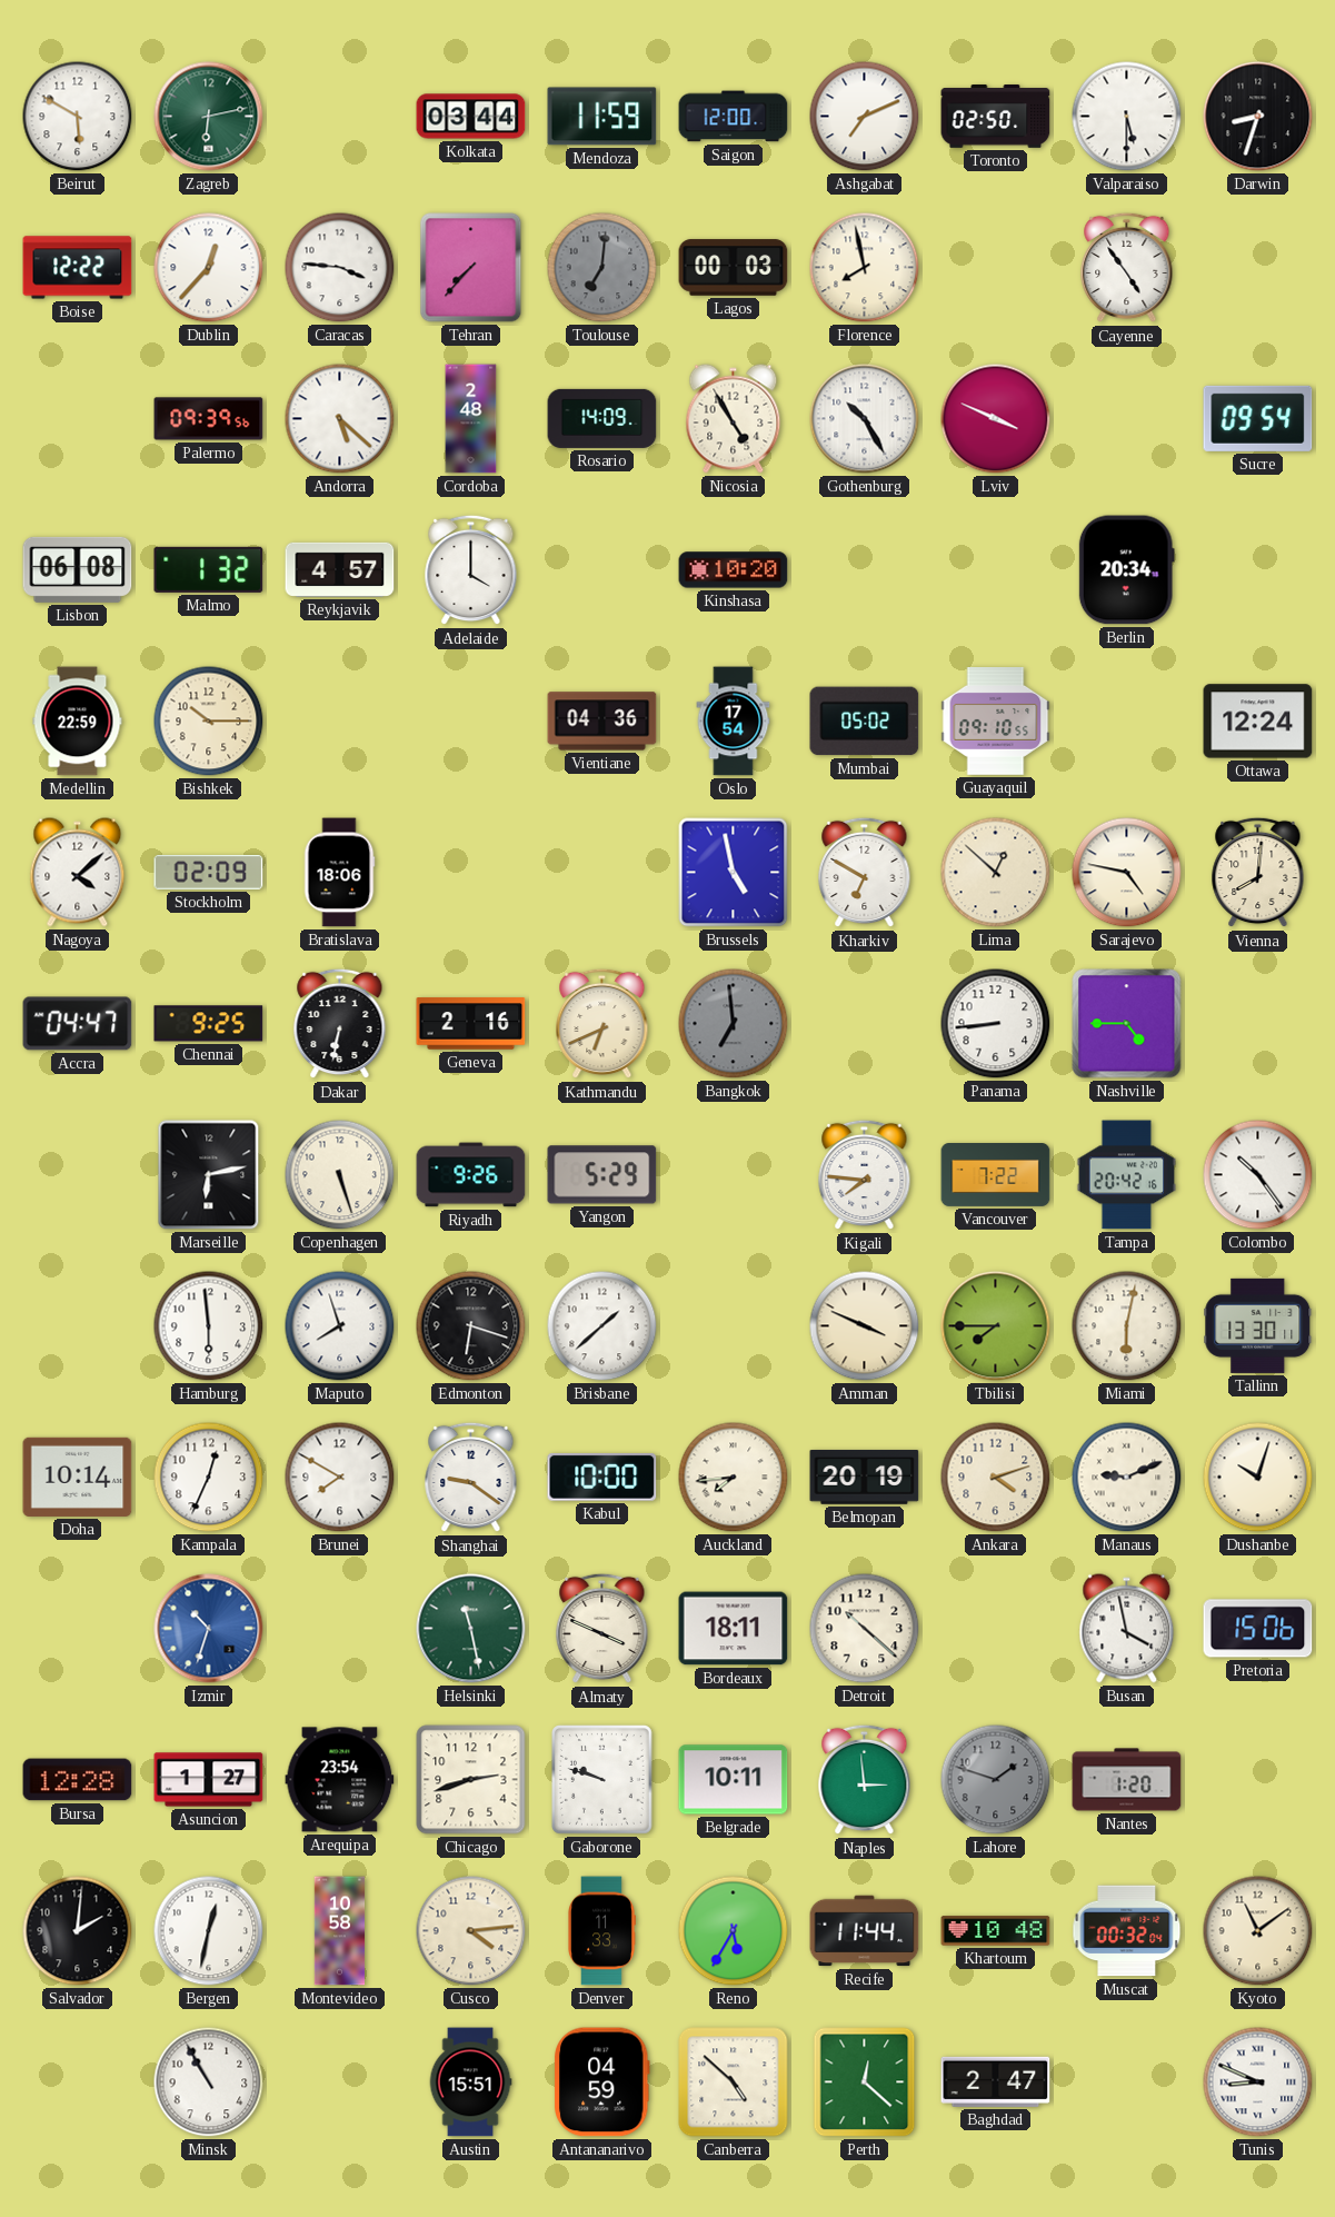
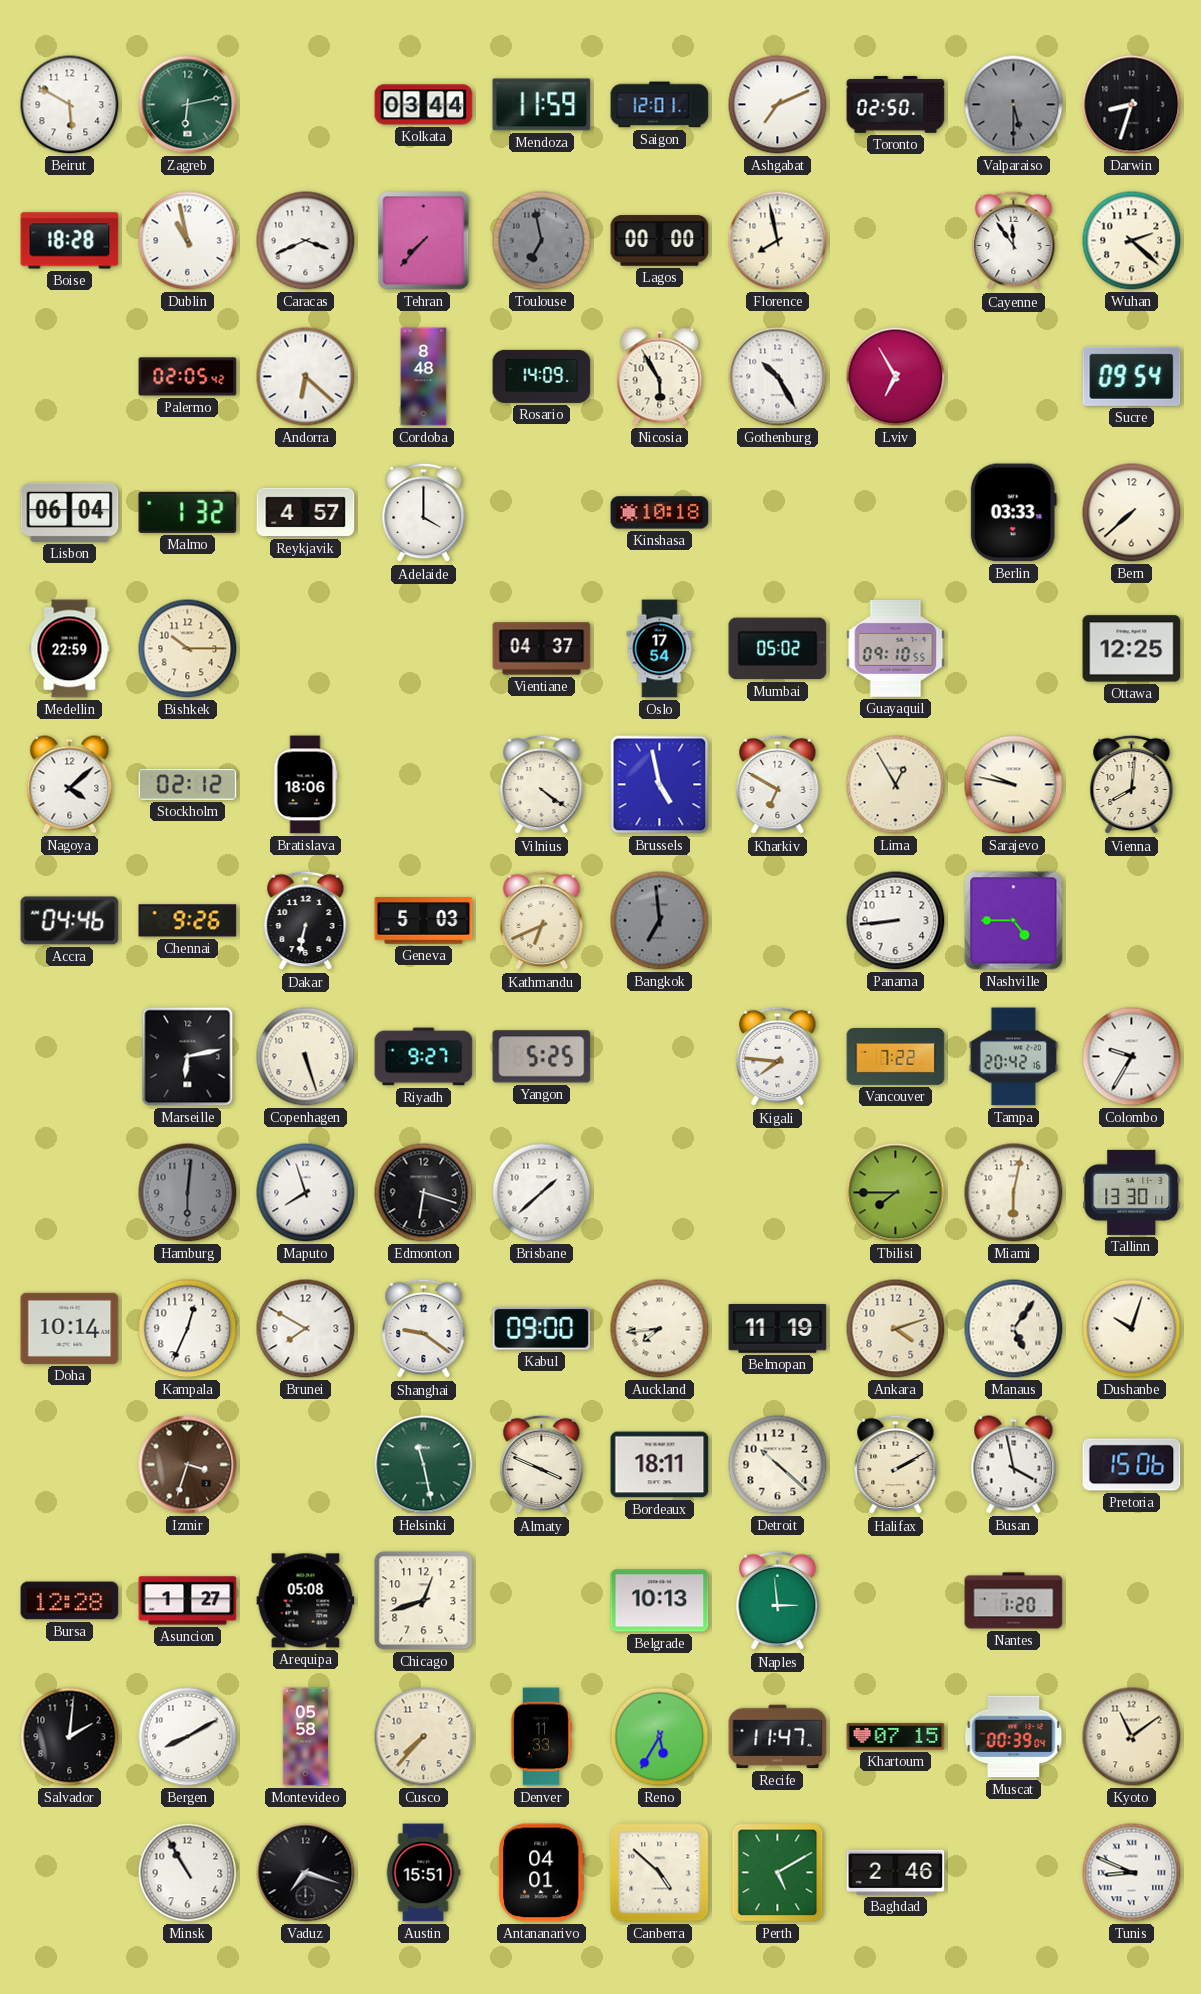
Saigon: 12:00 -> 12:01
Valparaiso dial: white -> grey
Boise: 12:22 -> 18:28
Dublin: 12:37 -> 10:58
Caracas: 3:46 -> 3:41
Toulouse: 7:01 -> 6:58
Lagos: 00:03 -> 00:00
Cayenne: 4:54 -> 11:54
Wuhan: none -> 2:22
Palermo: 09:39 -> 02:05
Andorra: 5:22 -> 6:22
Cordoba: 2:48 -> 8:48
Nicosia: 4:55 -> 5:55
Lviv: 3:49 -> 6:55
Lisbon: 06:08 -> 06:04
Kinshasa: 10:20 -> 10:18
Berlin: 20:34 -> 03:33
Bern: none -> 7:38
Vientiane: 04:36 -> 04:37
Ottawa: 12:24 -> 12:25
Stockholm: 02:09 -> 02:12
Vilnius: none -> 4:21
Lima: 12:52 -> 12:55
Sarajevo: 4:47 -> 9:47
Accra: 04:47 -> 04:46
Chennai: 9:25 -> 9:26
Geneva: 2:16 -> 5:03
Riyadh: 9:26 -> 9:27
Yangon: 5:29 -> 5:25
Colombo: 10:24 -> 9:35
Hamburg: 5:59 -> 6:01
Hamburg dial: white -> grey
Amman: 3:49 -> none
Kabul: 10:00 -> 09:00
Belmopan: 20:19 -> 11:19
Manaus: 9:11 -> 5:06
Izmir: 10:33 -> 3:33
Izmir dial: blue -> brown
Halifax: none -> 2:10
Arequipa: 23:54 -> 05:08
Chicago: 2:42 -> 12:42
Gaborone: 9:48 -> none
Belgrade: 10:11 -> 10:13
Lahore: 1:48 -> none
Bergen: 12:32 -> 8:10
Montevideo: 10:58 -> 05:58
Cusco: 4:14 -> 7:37
Recife: 11:44 -> 11:47
Khartoum: 10:48 -> 07:15
Muscat: 00:32 -> 00:39
Vaduz: none -> 7:18
Antananarivo: 04:59 -> 04:01
Perth: 12:22 -> 5:10
Baghdad: 2:47 -> 2:46
